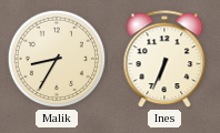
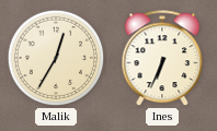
Malik: 8:35 -> 12:35
